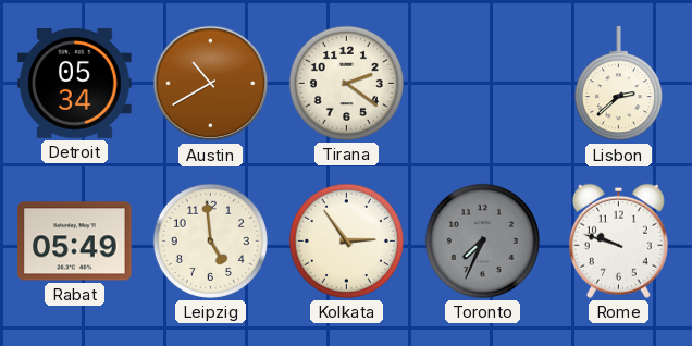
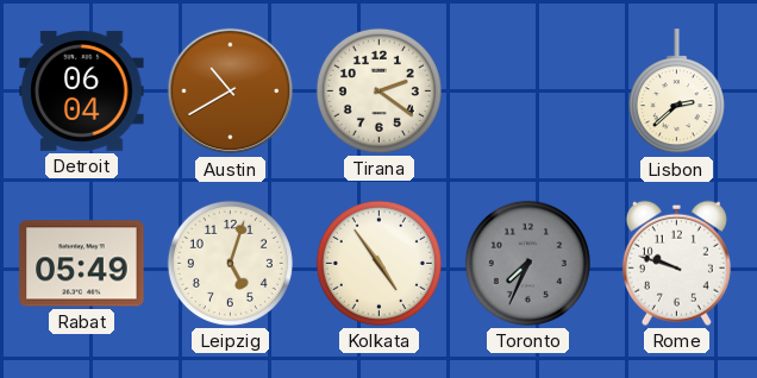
Detroit: 05:34 -> 06:04
Leipzig: 4:59 -> 5:03
Kolkata: 2:54 -> 4:54
